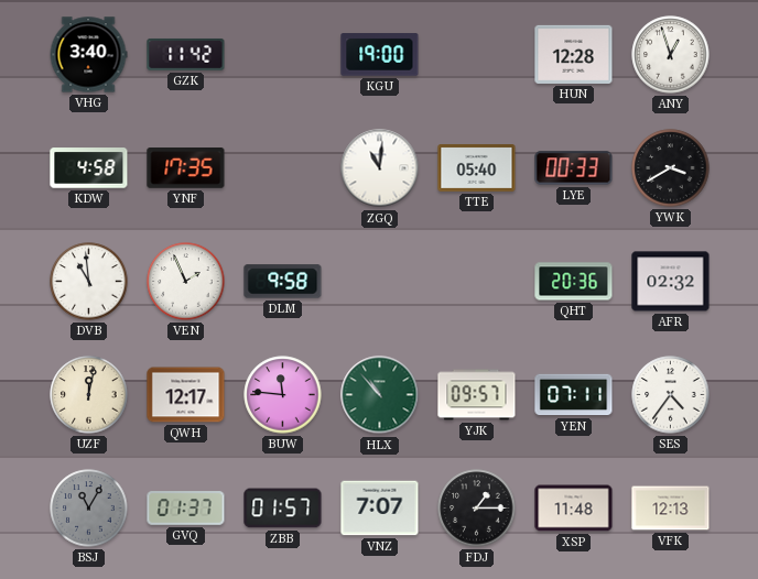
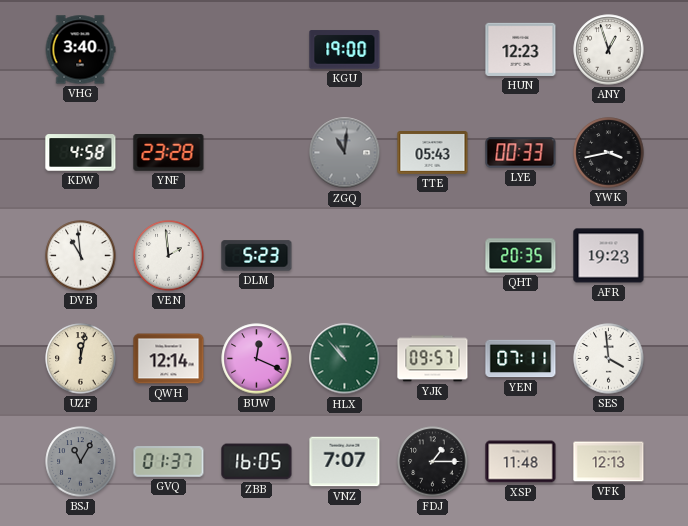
GZK: 11:42 -> none
HUN: 12:28 -> 12:23
YNF: 17:35 -> 23:28
ZGQ dial: white -> grey
TTE: 05:40 -> 05:43
YWK: 3:40 -> 3:43
VEN: 1:56 -> 1:59
DLM: 9:58 -> 5:23
QHT: 20:36 -> 20:35
AFR: 02:32 -> 19:23
QWH: 12:17 -> 12:14
BUW: 11:46 -> 12:19
SES: 4:36 -> 3:59
ZBB: 01:57 -> 16:05
